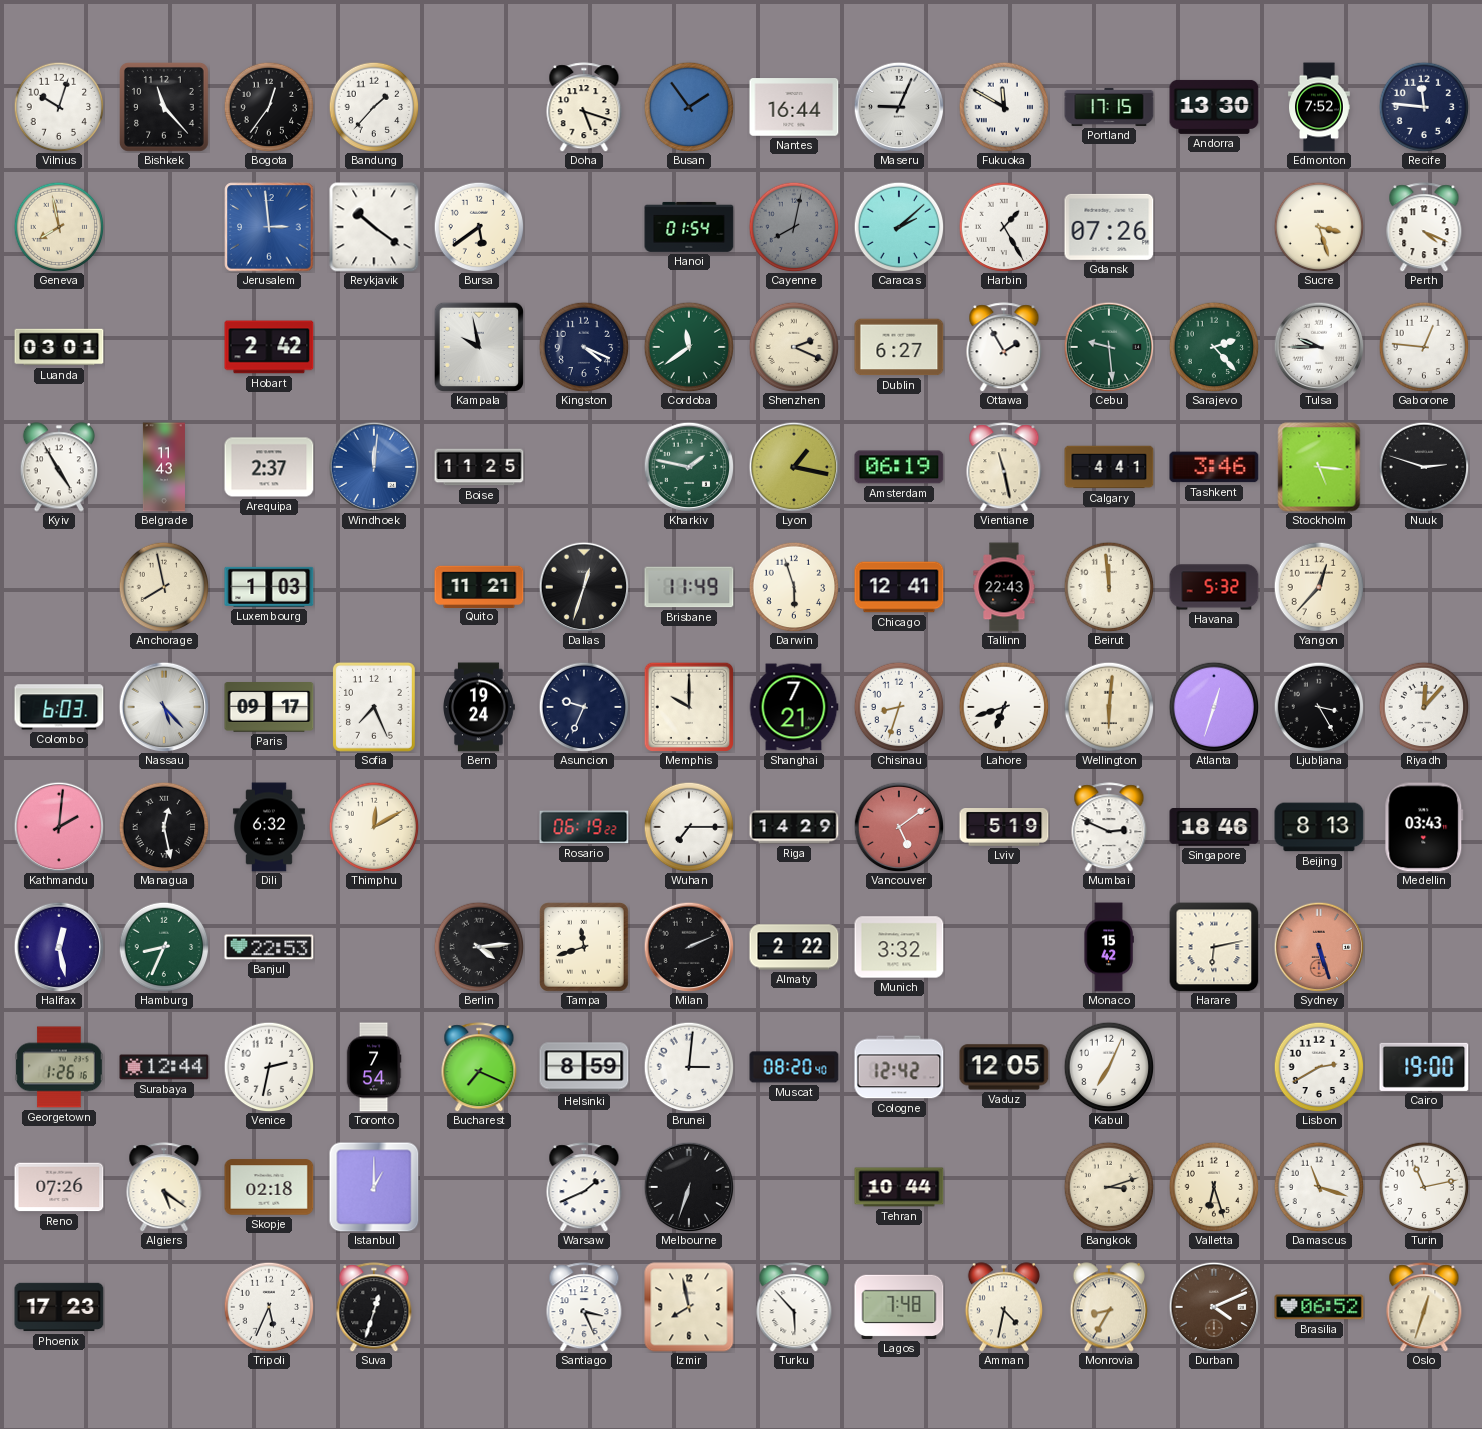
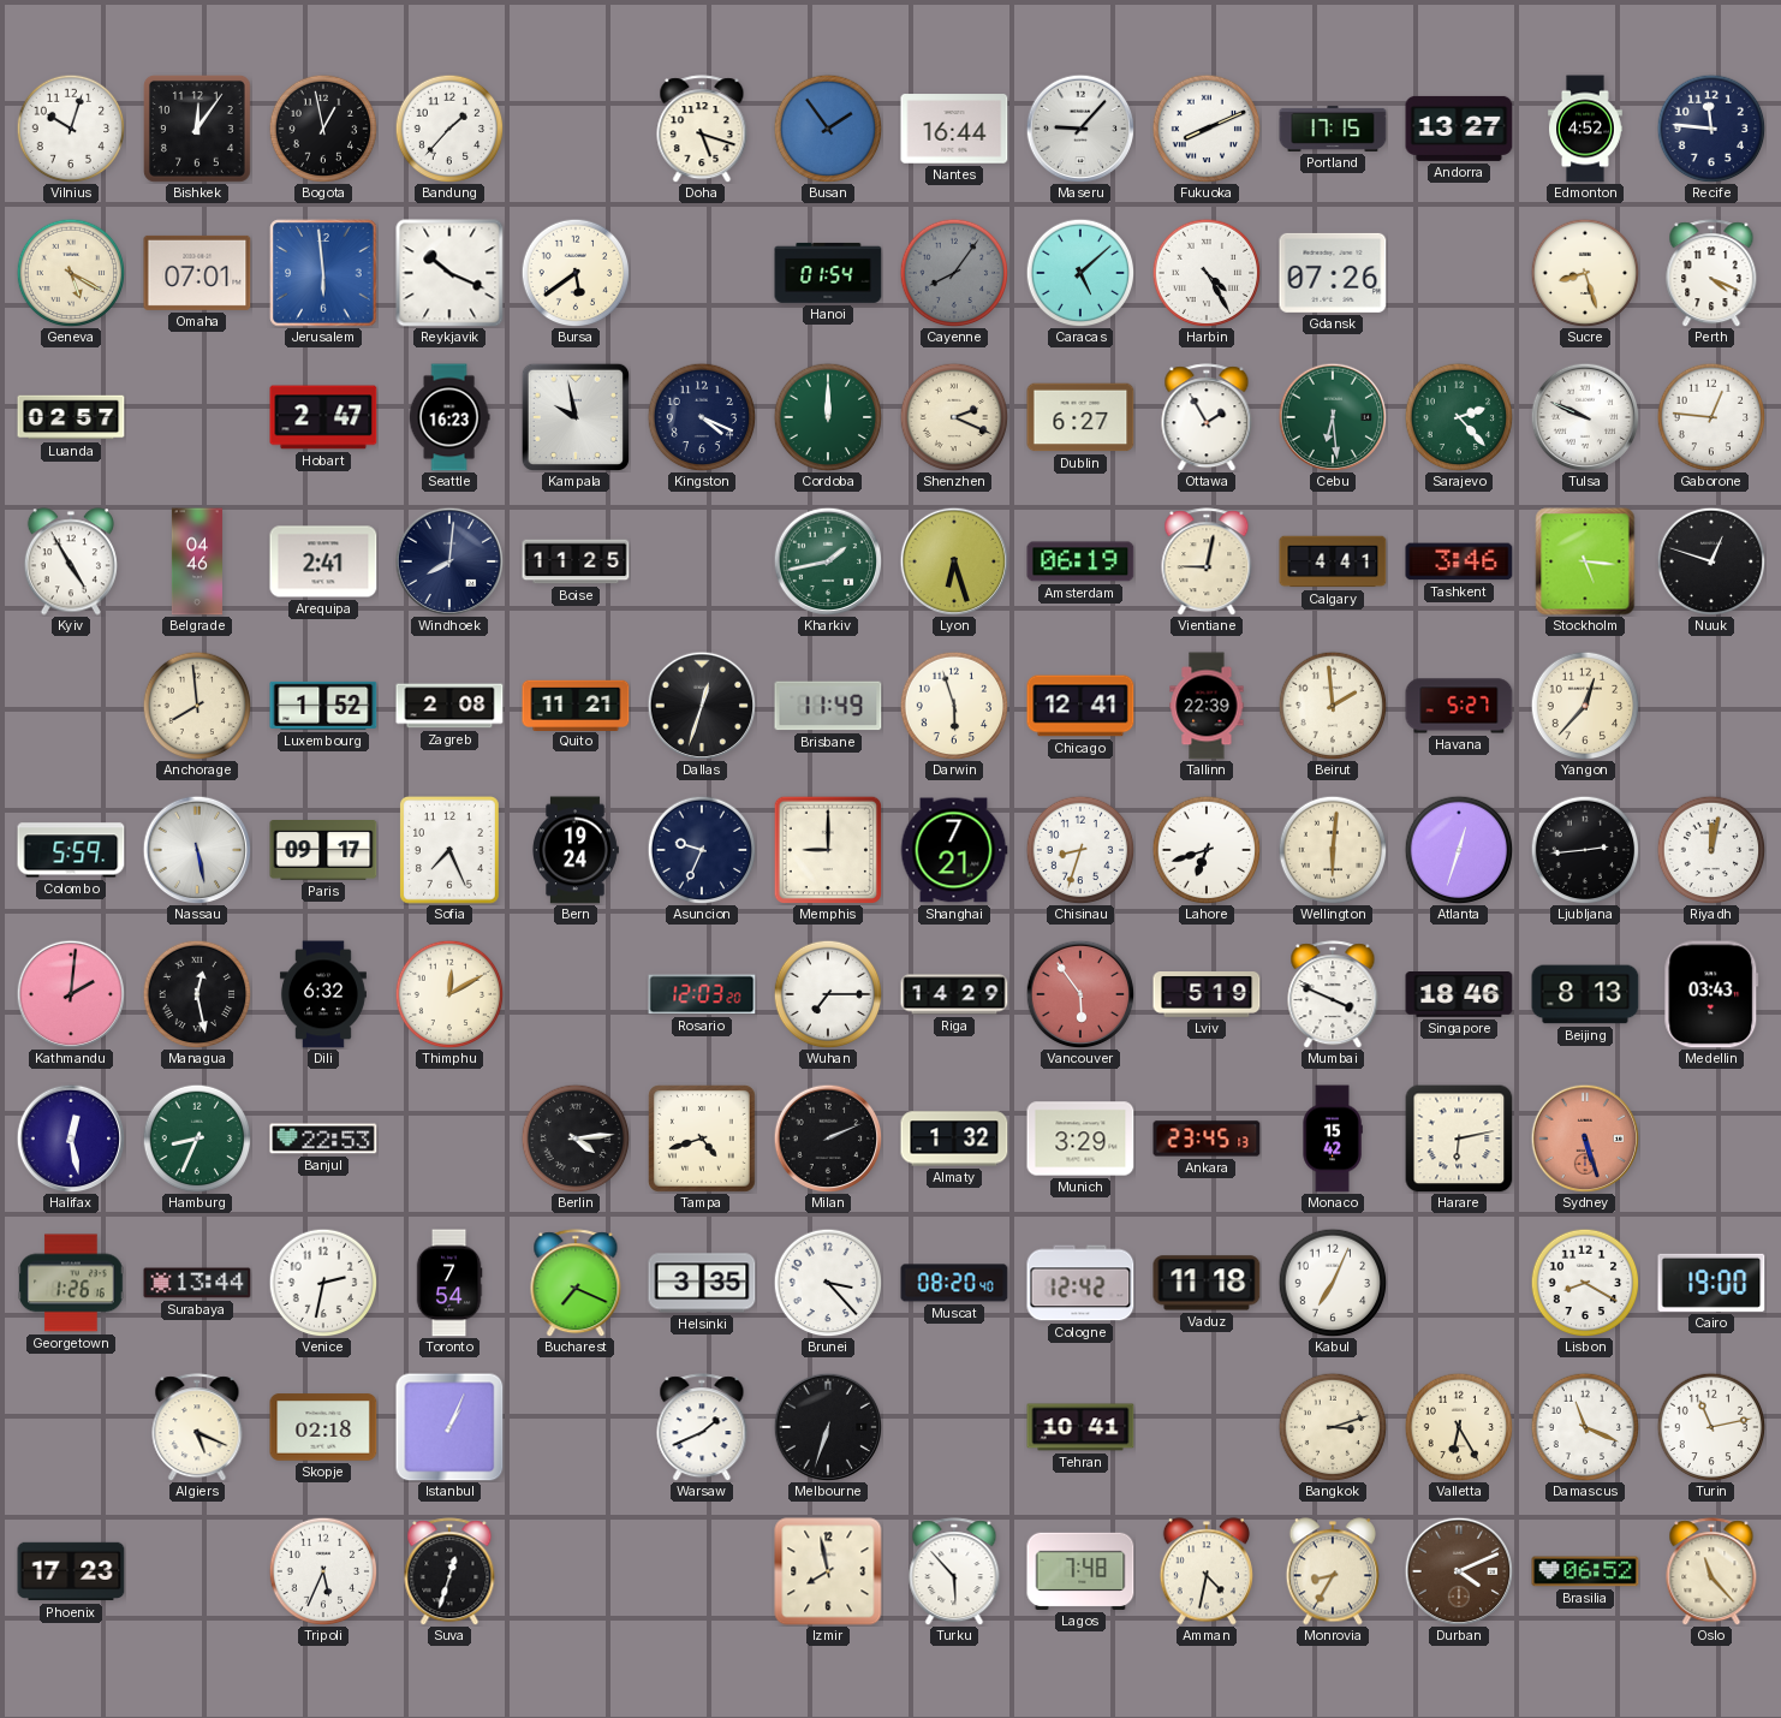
Bishkek: 11:23 -> 12:06
Bogota: 12:36 -> 12:58
Maseru: 9:04 -> 9:07
Fukuoka: 11:50 -> 8:11
Andorra: 13:30 -> 13:27
Edmonton: 7:52 -> 4:52
Geneva: 7:58 -> 5:20
Omaha: none -> 07:01
Jerusalem: 2:59 -> 5:59
Reykjavik: 10:21 -> 10:19
Cayenne: 8:02 -> 8:06
Caracas: 2:08 -> 5:08
Harbin: 1:25 -> 4:25
Sucre: 3:27 -> 8:27
Luanda: 03:01 -> 02:57
Hobart: 2:42 -> 2:47
Seattle: none -> 16:23
Cordoba: 11:39 -> 12:00
Cebu: 9:29 -> 6:29
Tulsa: 9:45 -> 9:49
Belgrade: 11:43 -> 04:46
Arequipa: 2:37 -> 2:41
Windhoek: 12:01 -> 8:01
Windhoek dial: blue -> navy
Kharkiv: 1:47 -> 1:43
Lyon: 1:17 -> 6:27
Vientiane: 11:28 -> 9:02
Nuuk: 2:48 -> 12:48
Anchorage: 7:58 -> 7:59
Luxembourg: 1:03 -> 1:52
Zagreb: none -> 2:08
Tallinn: 22:43 -> 22:39
Beirut: 11:59 -> 1:59
Havana: 5:32 -> 5:27
Colombo: 6:03 -> 5:59
Nassau: 5:23 -> 5:28
Memphis: 10:00 -> 9:00
Ljubljana: 3:25 -> 2:44
Riyadh: 12:07 -> 12:02
Rosario: 06:19 -> 12:03
Vancouver: 5:09 -> 5:54
Mumbai: 2:49 -> 3:49
Tampa: 11:42 -> 4:42
Almaty: 2:22 -> 1:32
Munich: 3:32 -> 3:29
Ankara: none -> 23:45
Surabaya: 12:44 -> 13:44
Helsinki: 8:59 -> 3:35
Brunei: 3:01 -> 3:23
Vaduz: 12:05 -> 11:18
Lisbon: 2:40 -> 8:20
Reno: 07:26 -> none
Algiers: 5:21 -> 5:19
Istanbul: 1:00 -> 1:04
Tehran: 10:44 -> 10:41
Valletta: 6:27 -> 6:25
Damascus: 11:18 -> 11:19
Santiago: 3:26 -> none
Oslo: 12:33 -> 11:23
